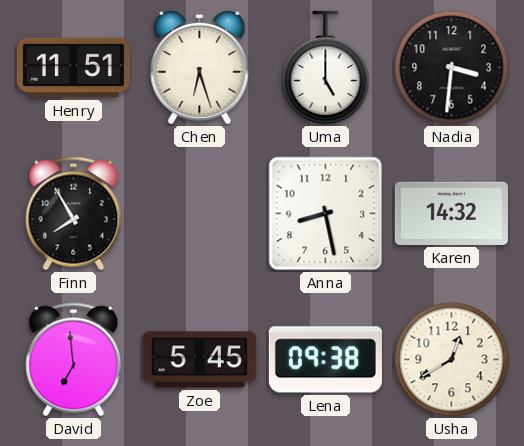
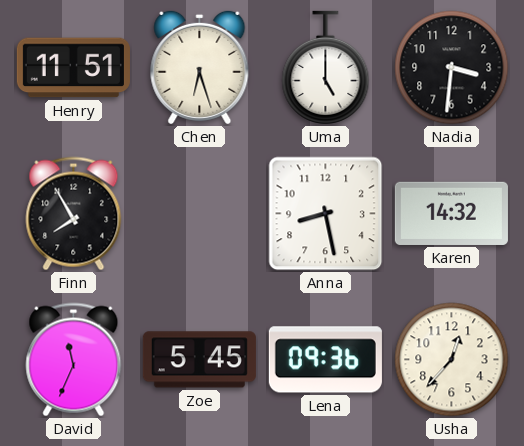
David: 6:59 -> 11:34
Lena: 09:38 -> 09:36
Usha: 12:40 -> 12:37
